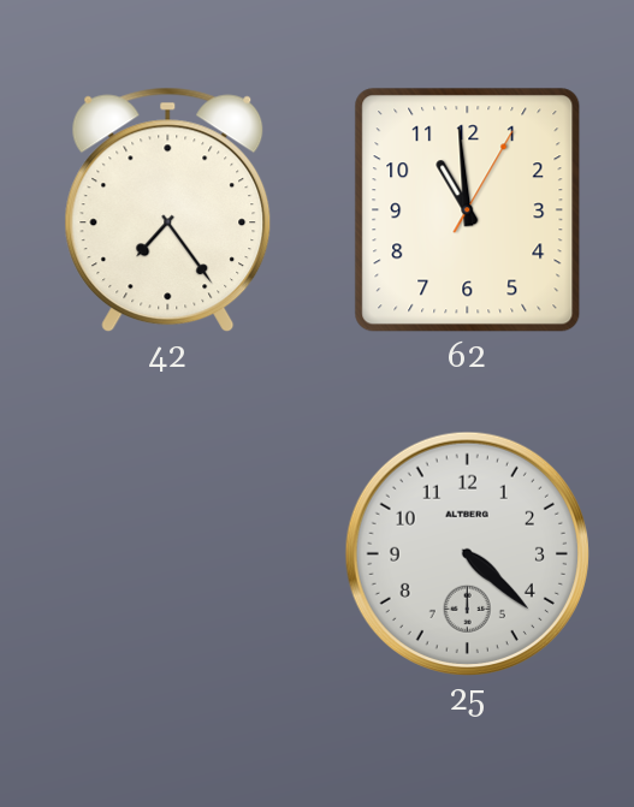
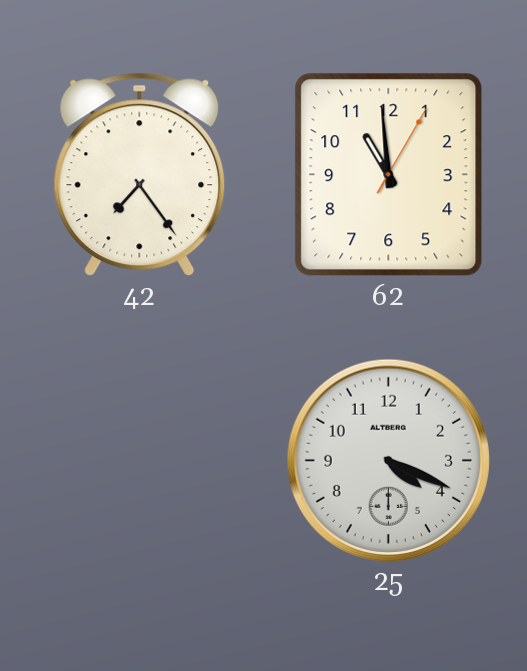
25: 4:22 -> 4:19
